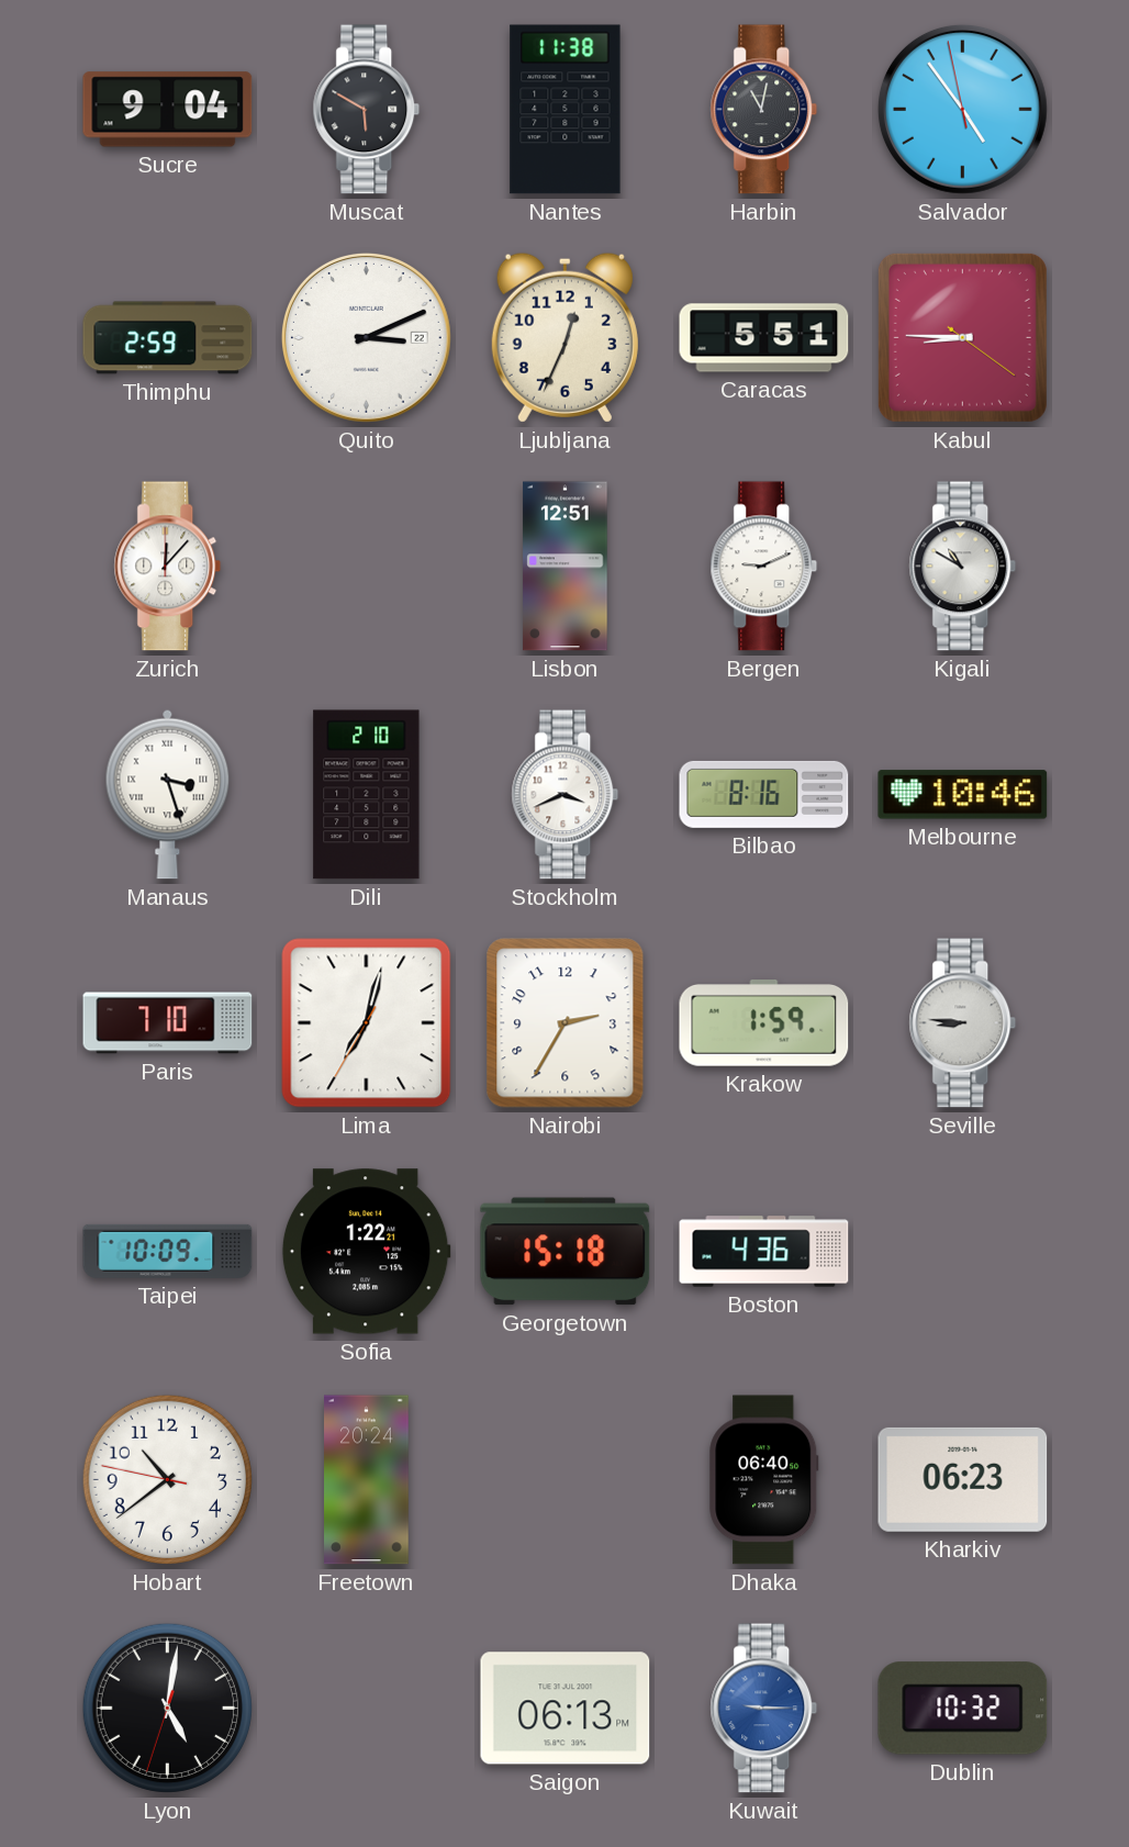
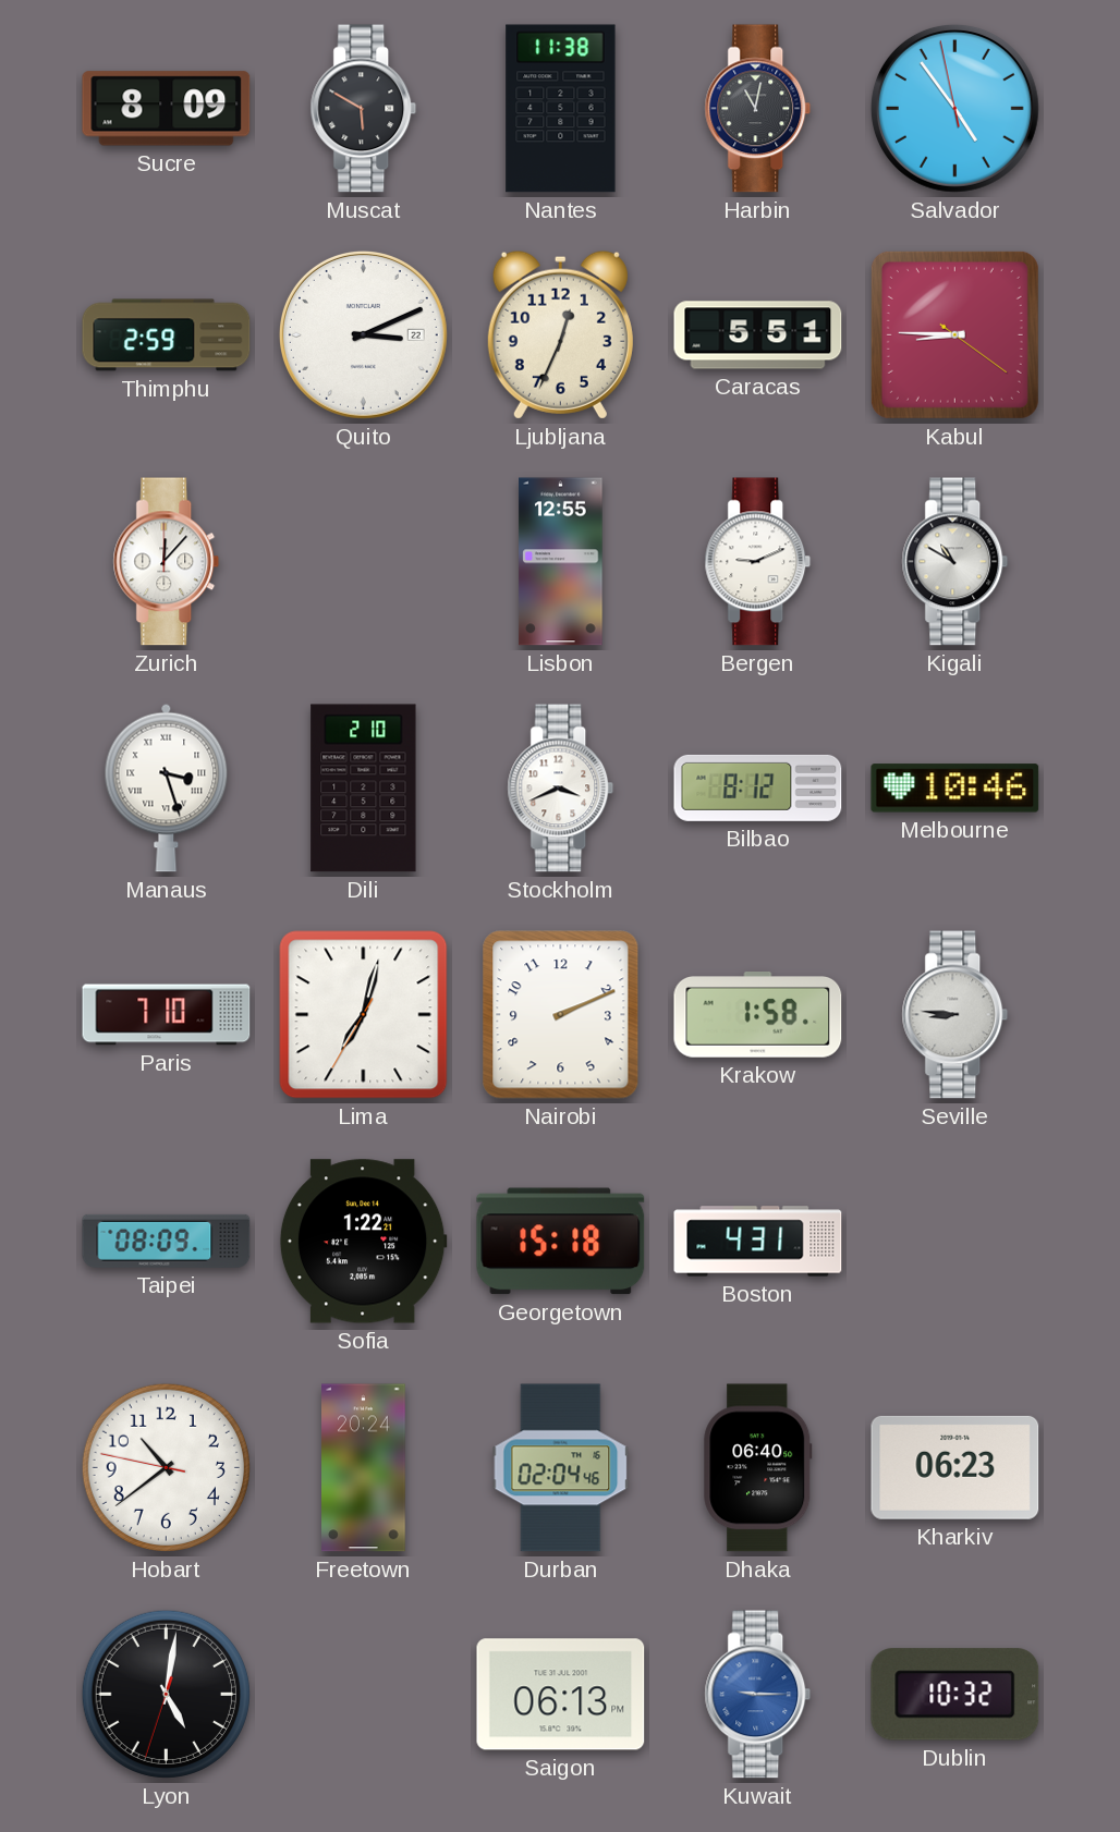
Sucre: 9:04 -> 8:09
Lisbon: 12:51 -> 12:55
Bilbao: 8:16 -> 8:12
Nairobi: 2:35 -> 2:11
Krakow: 1:59 -> 1:58
Taipei: 10:09 -> 08:09
Boston: 4:36 -> 4:31
Durban: none -> 02:04
